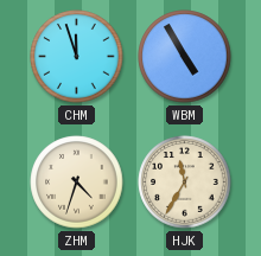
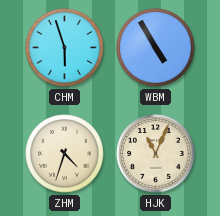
CHM: 11:57 -> 5:57
HJK: 11:35 -> 11:04
